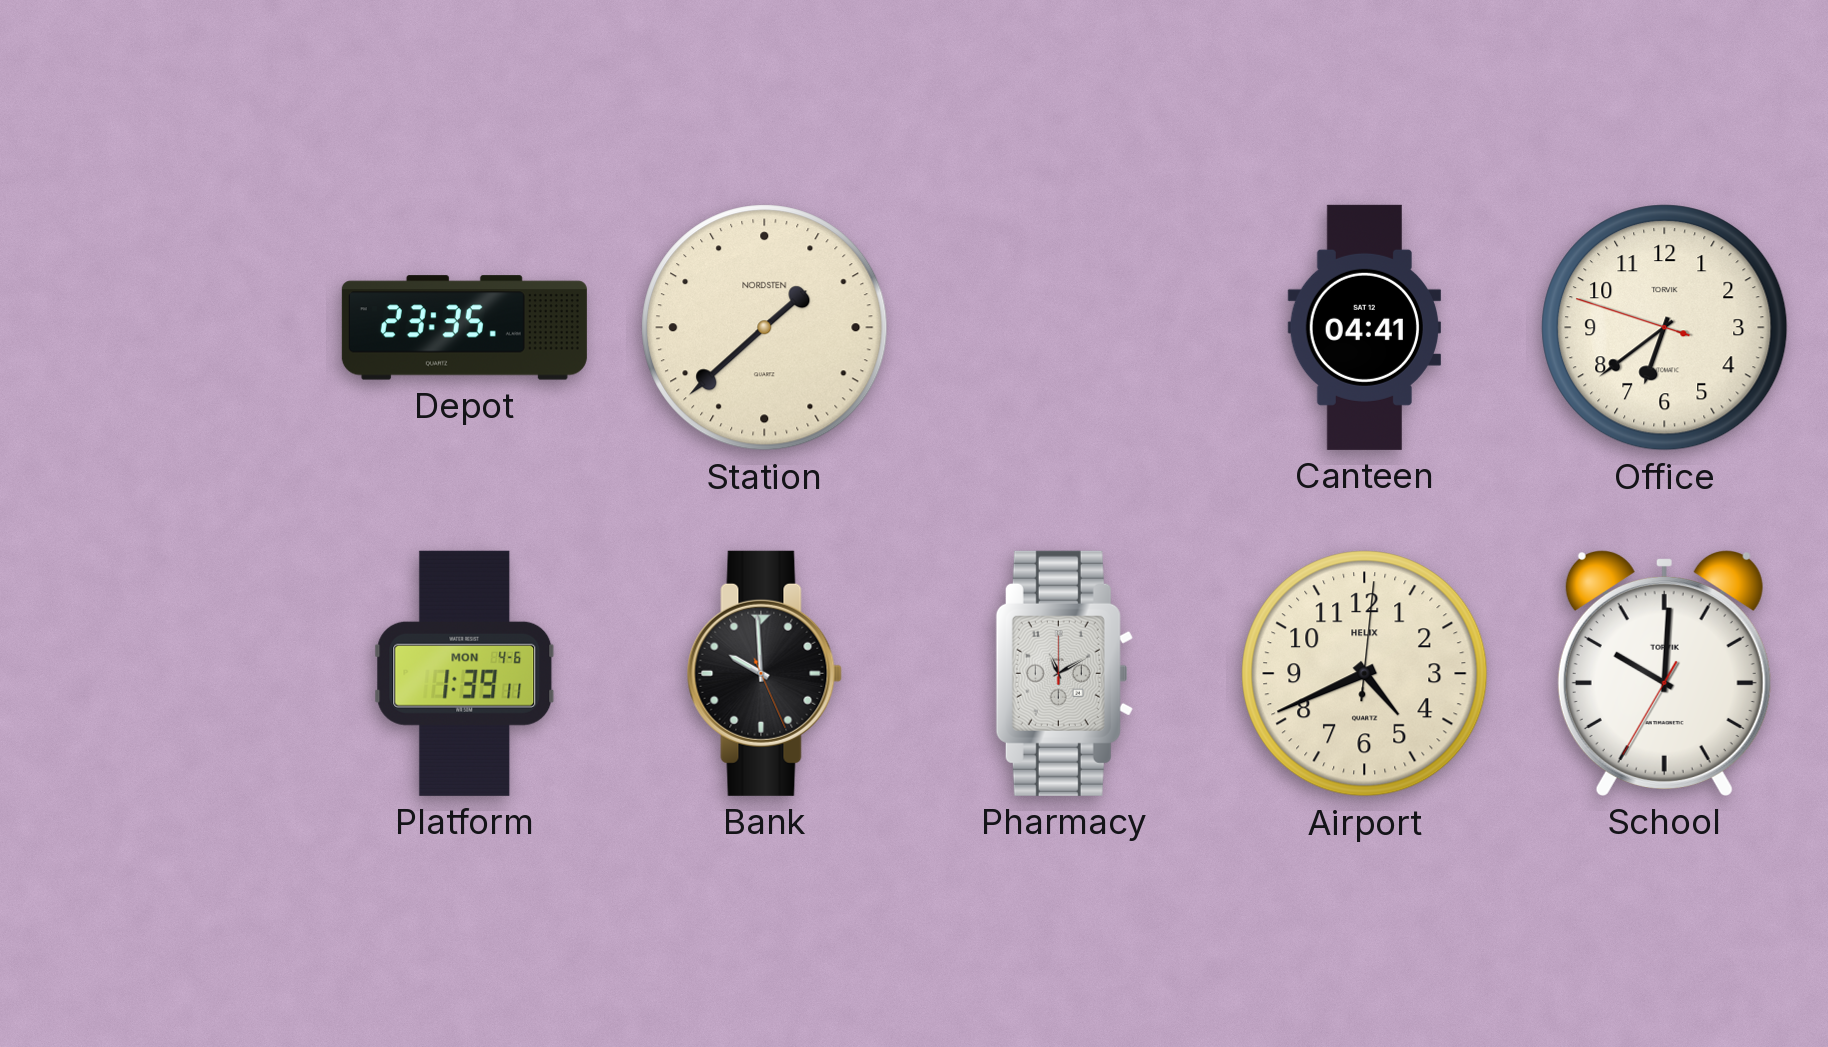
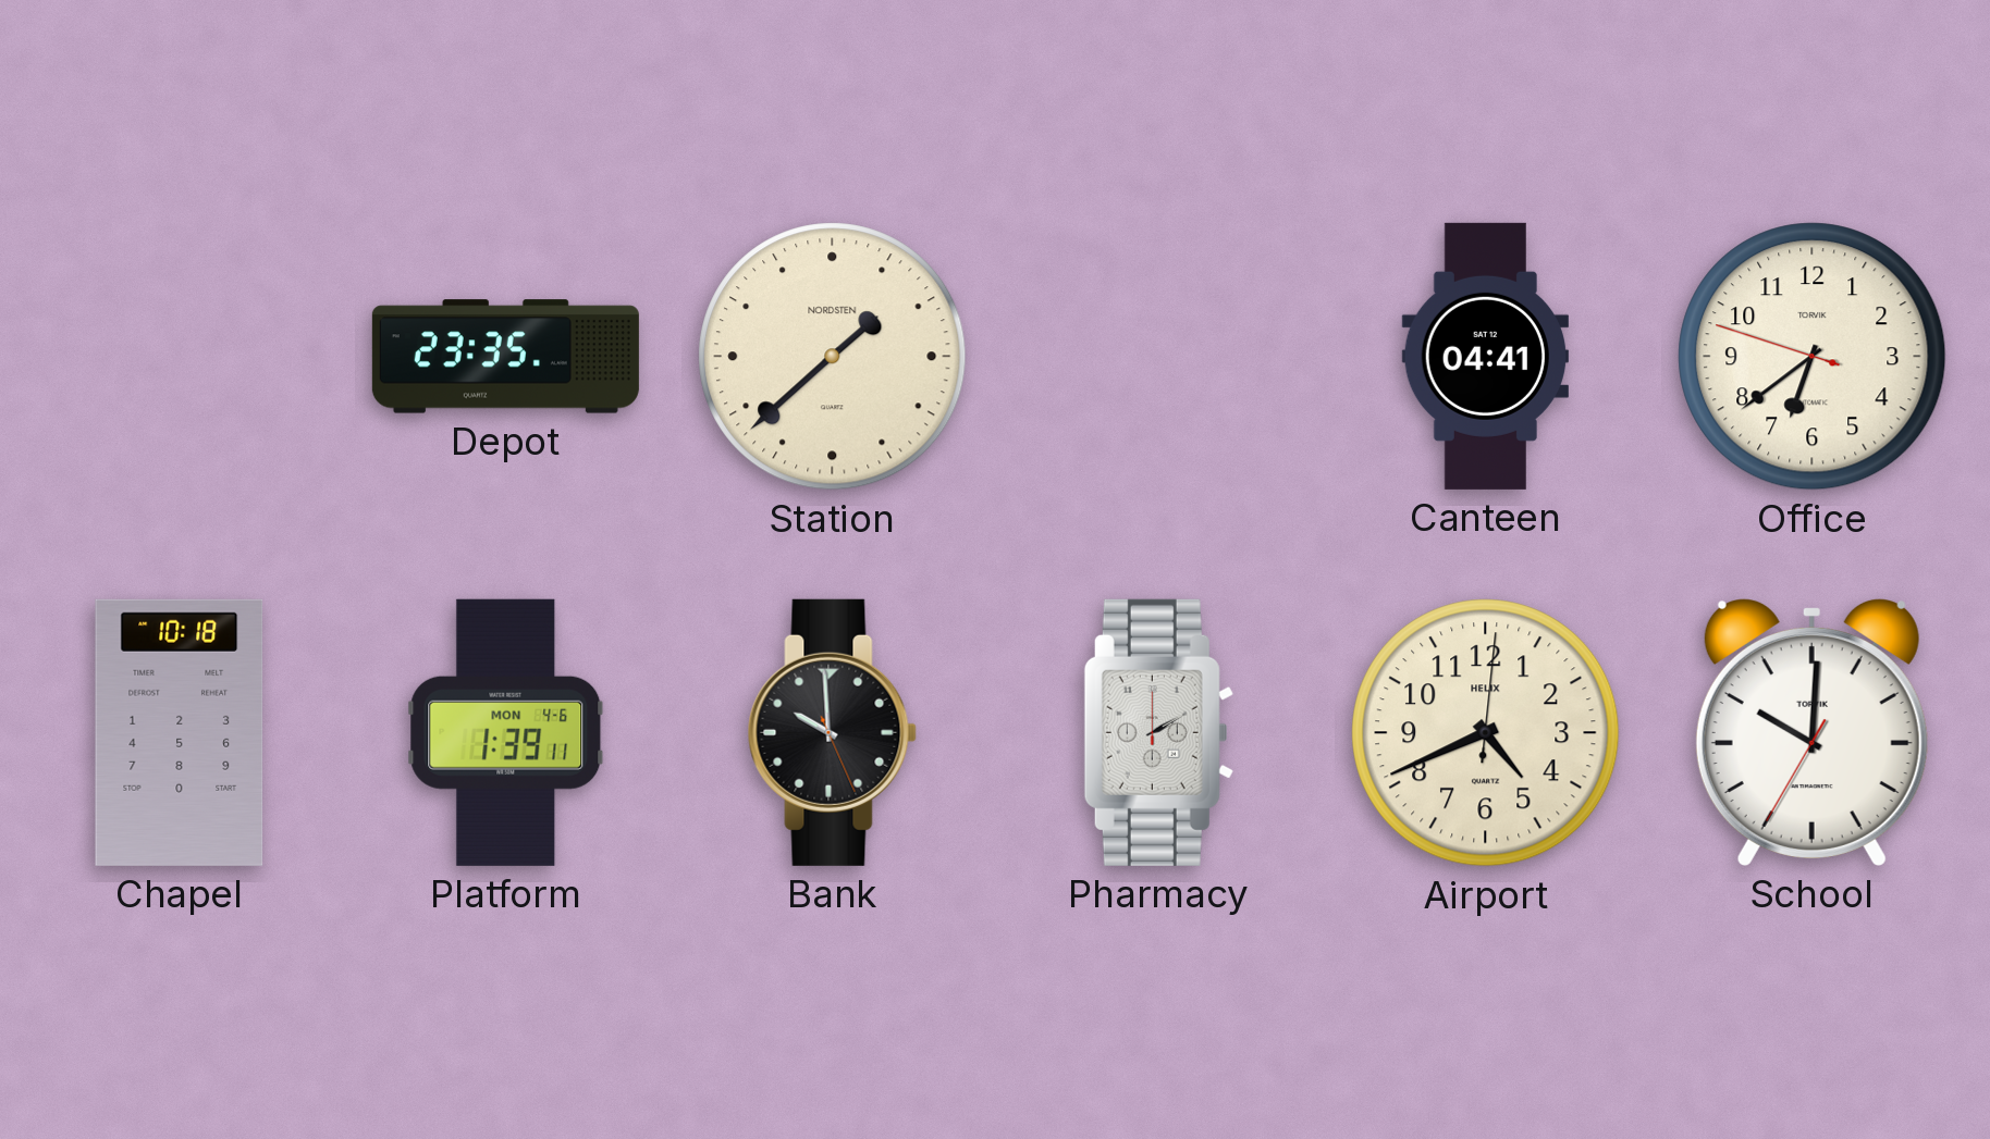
Chapel: none -> 10:18
Pharmacy: 11:10 -> 2:10
